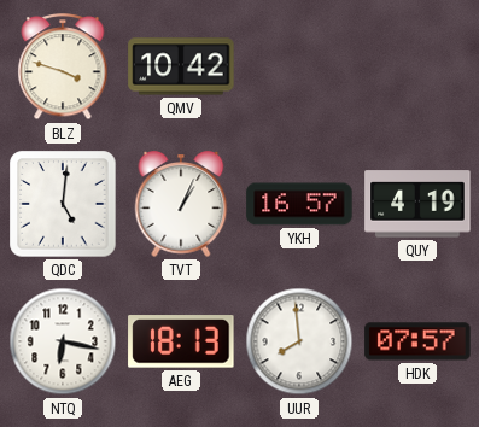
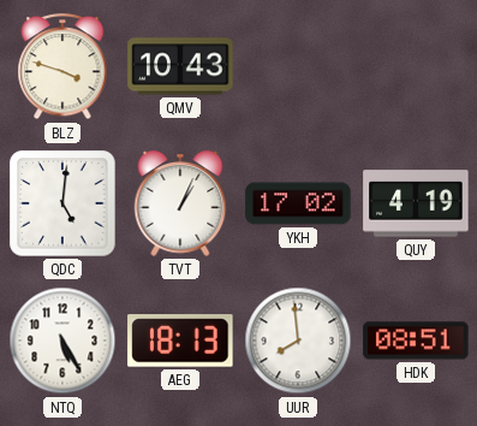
QMV: 10:42 -> 10:43
YKH: 16:57 -> 17:02
NTQ: 6:17 -> 5:25
HDK: 07:57 -> 08:51
